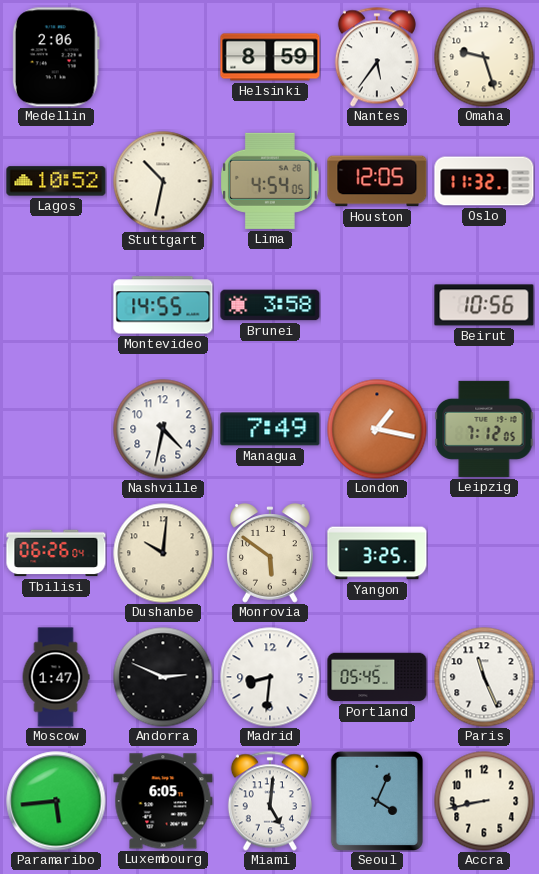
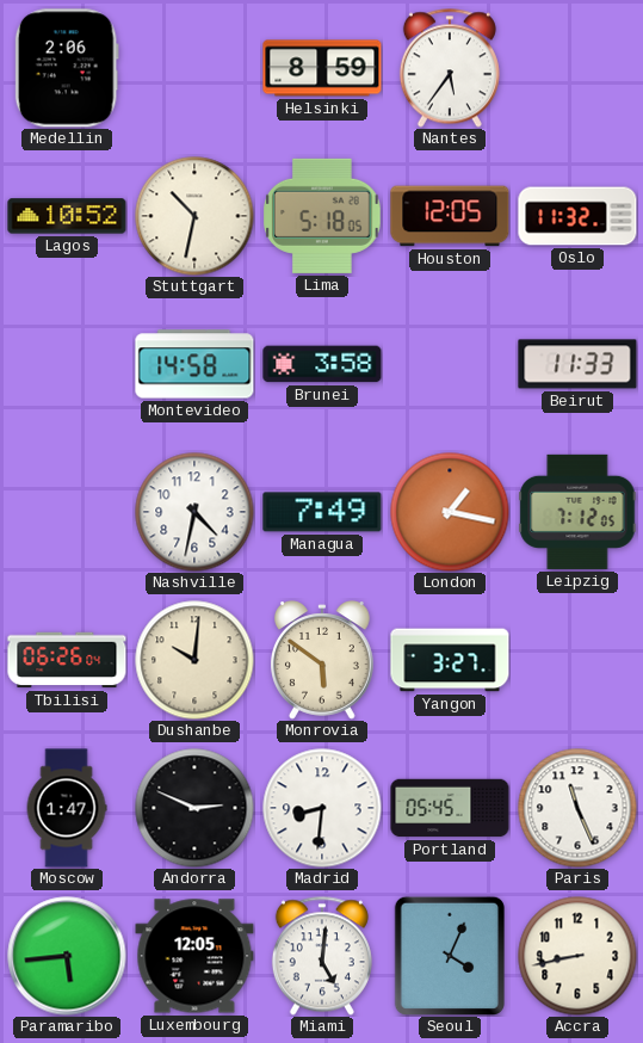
Omaha: 9:27 -> none
Lima: 4:54 -> 5:18
Montevideo: 14:55 -> 14:58
Beirut: 10:56 -> 11:33
Yangon: 3:25 -> 3:27
Luxembourg: 6:05 -> 12:05
